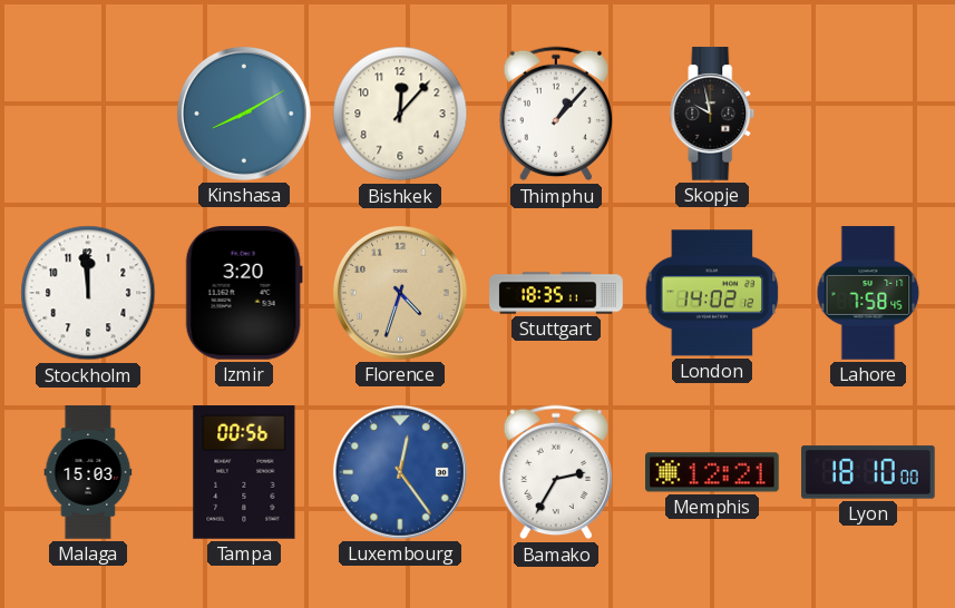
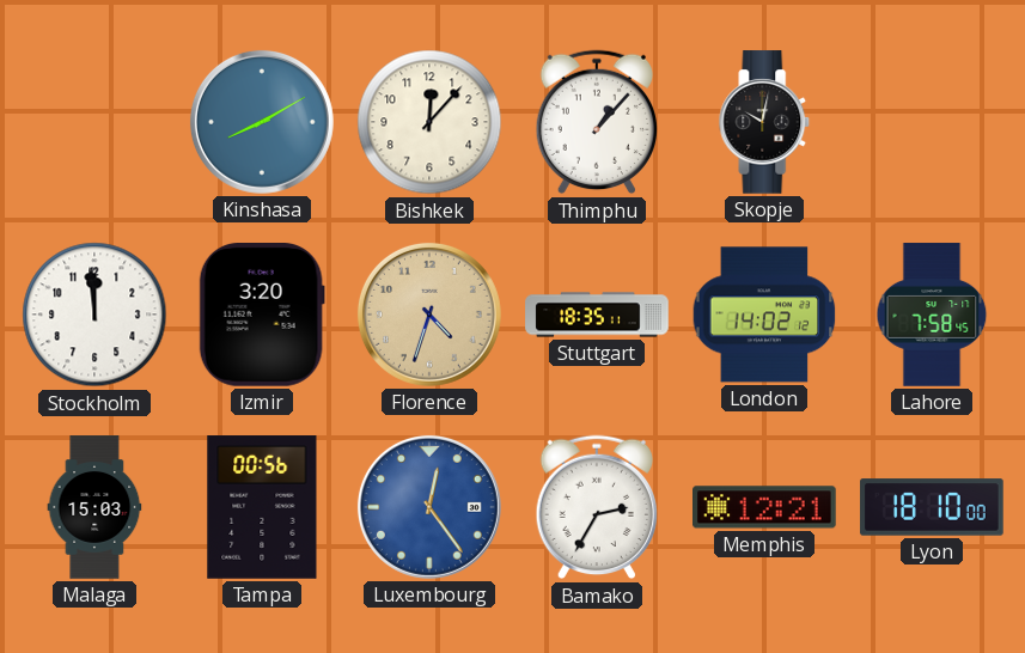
Skopje: 9:58 -> 10:02
